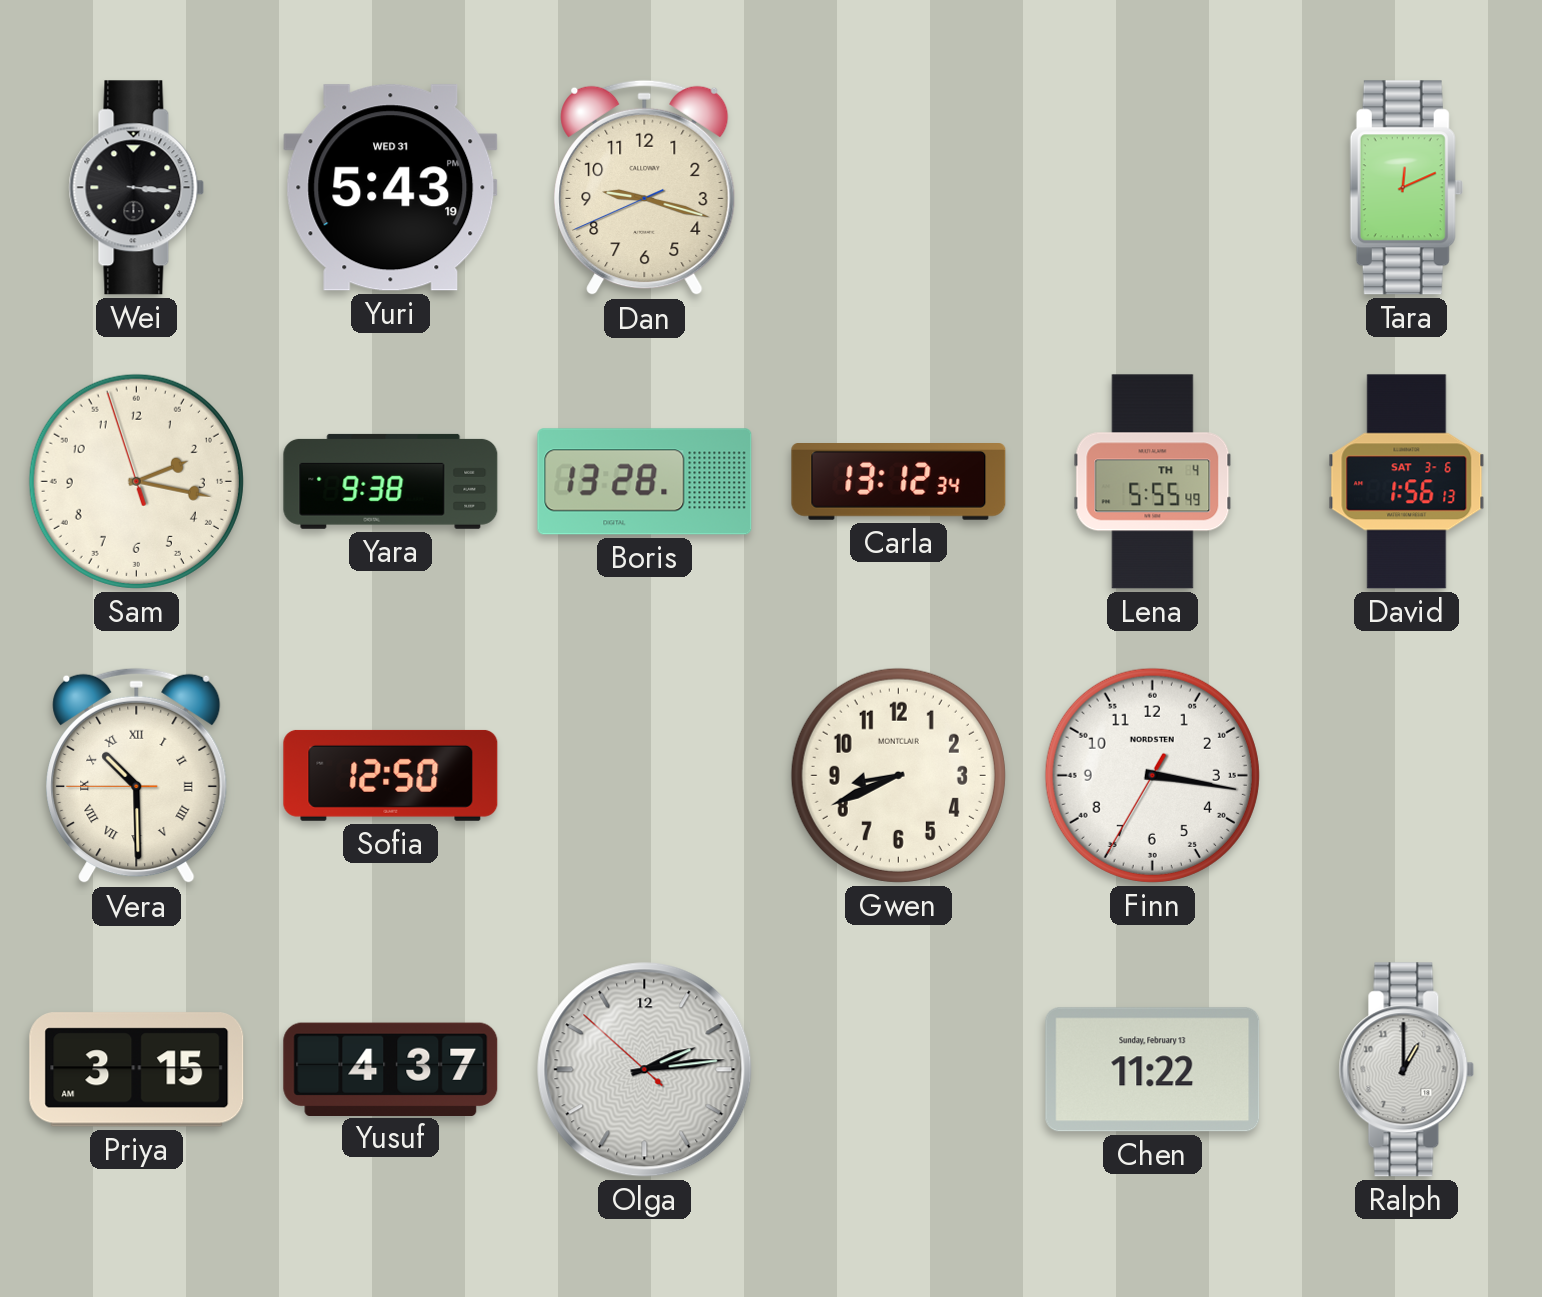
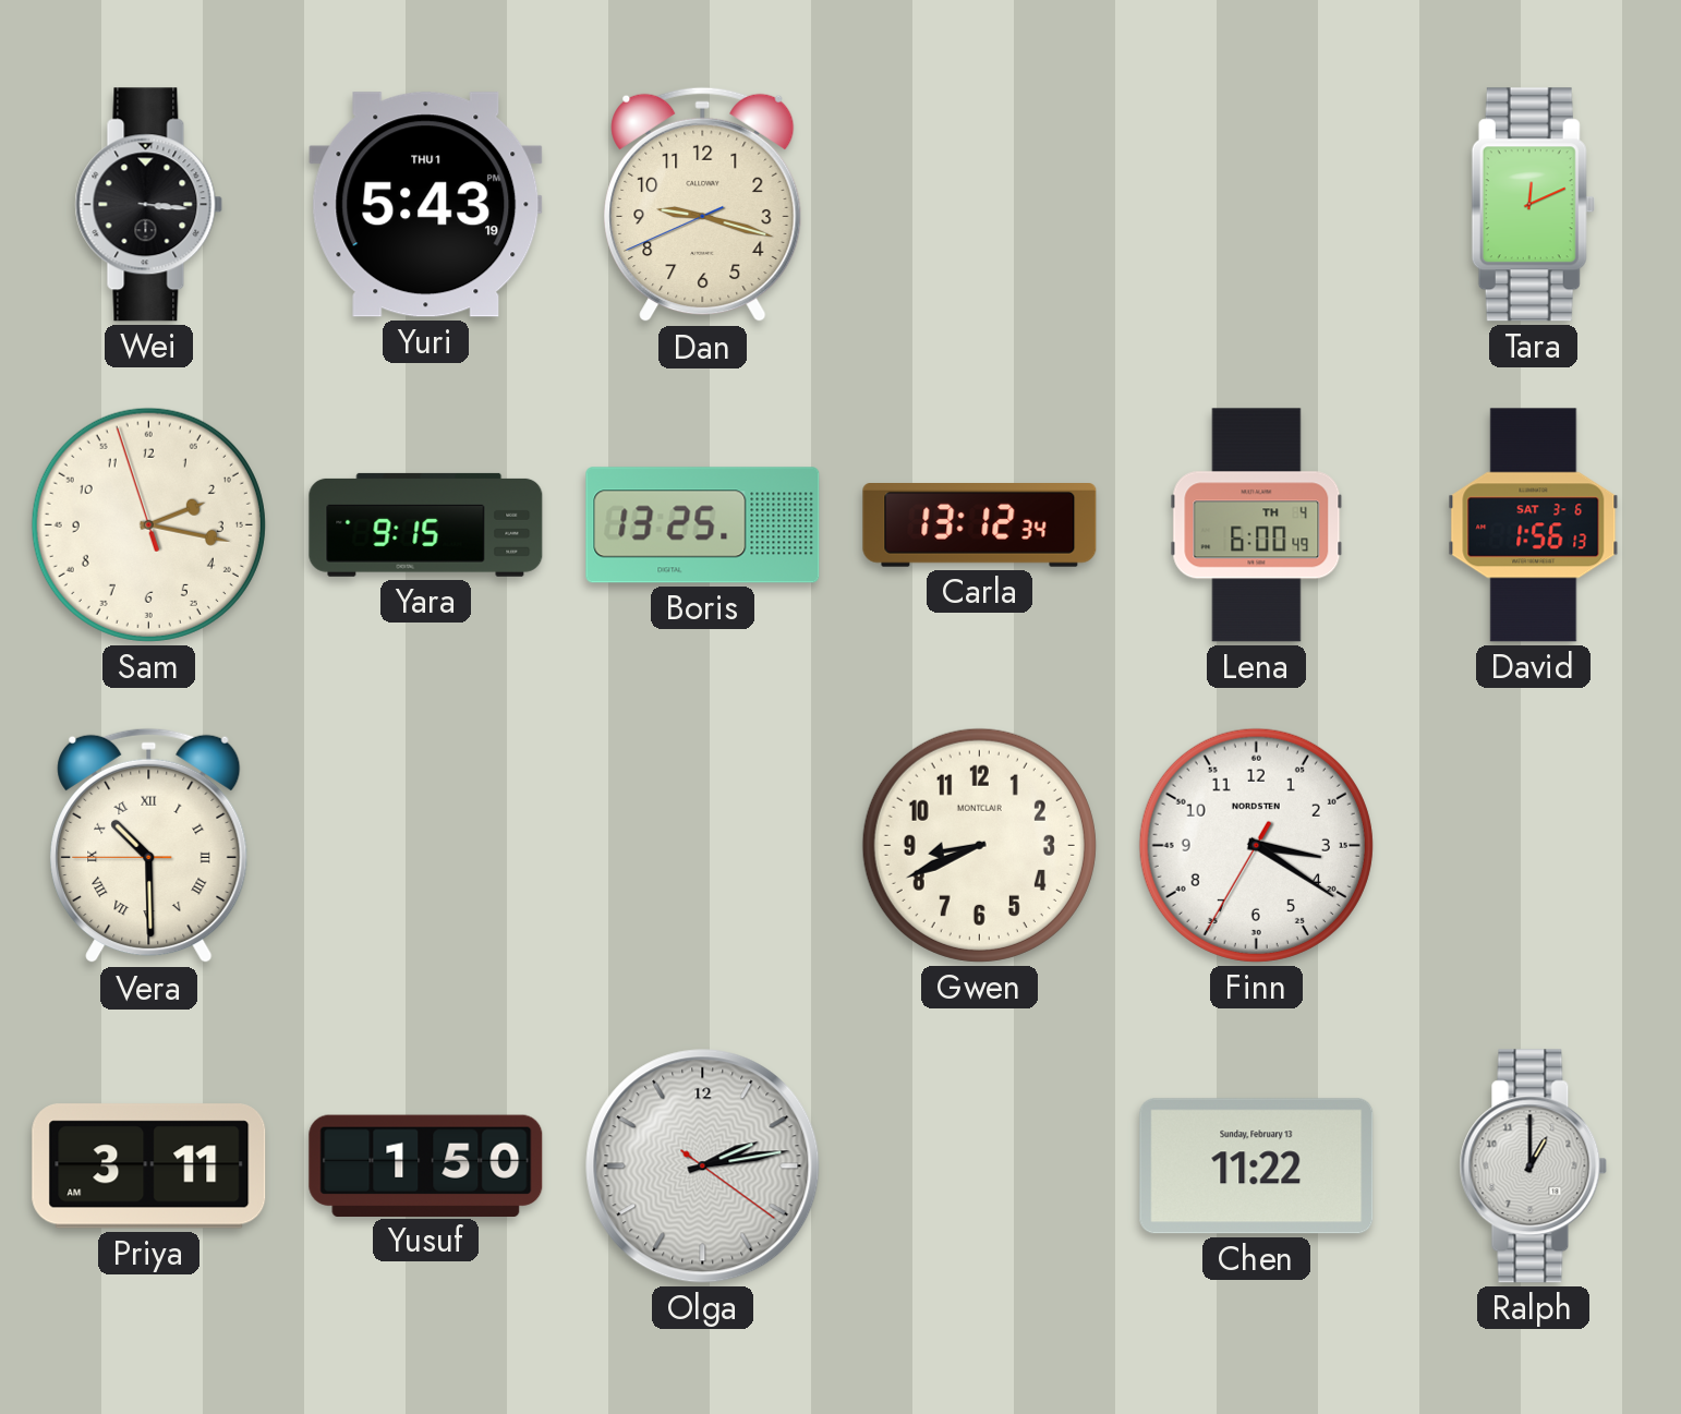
Yuri date: WED 31 -> THU 1
Yara: 9:38 -> 9:15
Boris: 13:28 -> 13:25
Lena: 5:55 -> 6:00
Sofia: 12:50 -> none
Finn: 3:16 -> 3:20
Priya: 3:15 -> 3:11
Yusuf: 4:37 -> 1:50
Olga: 2:13:52 -> 2:13:21
